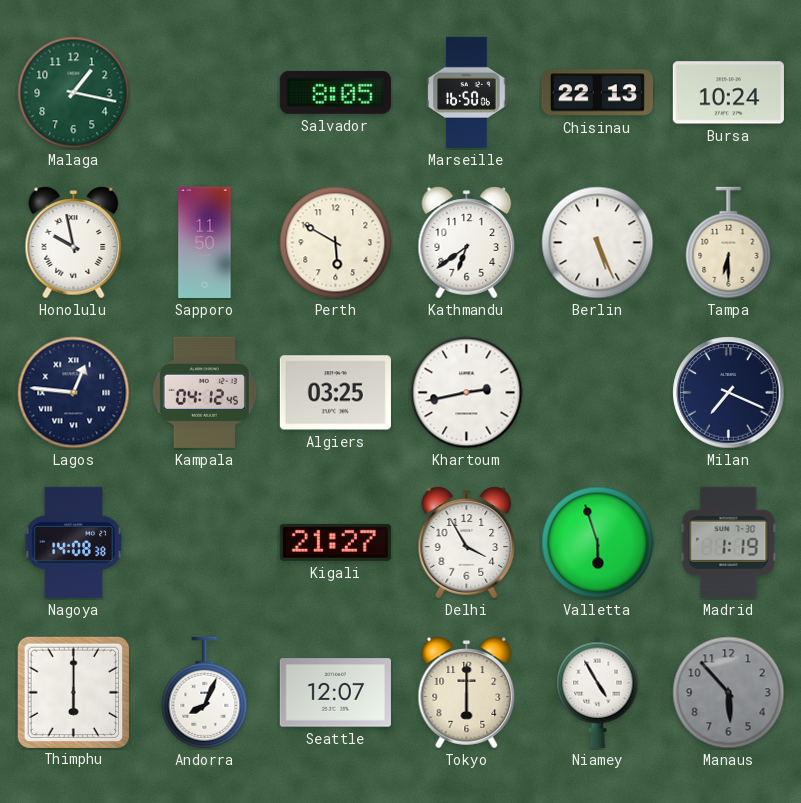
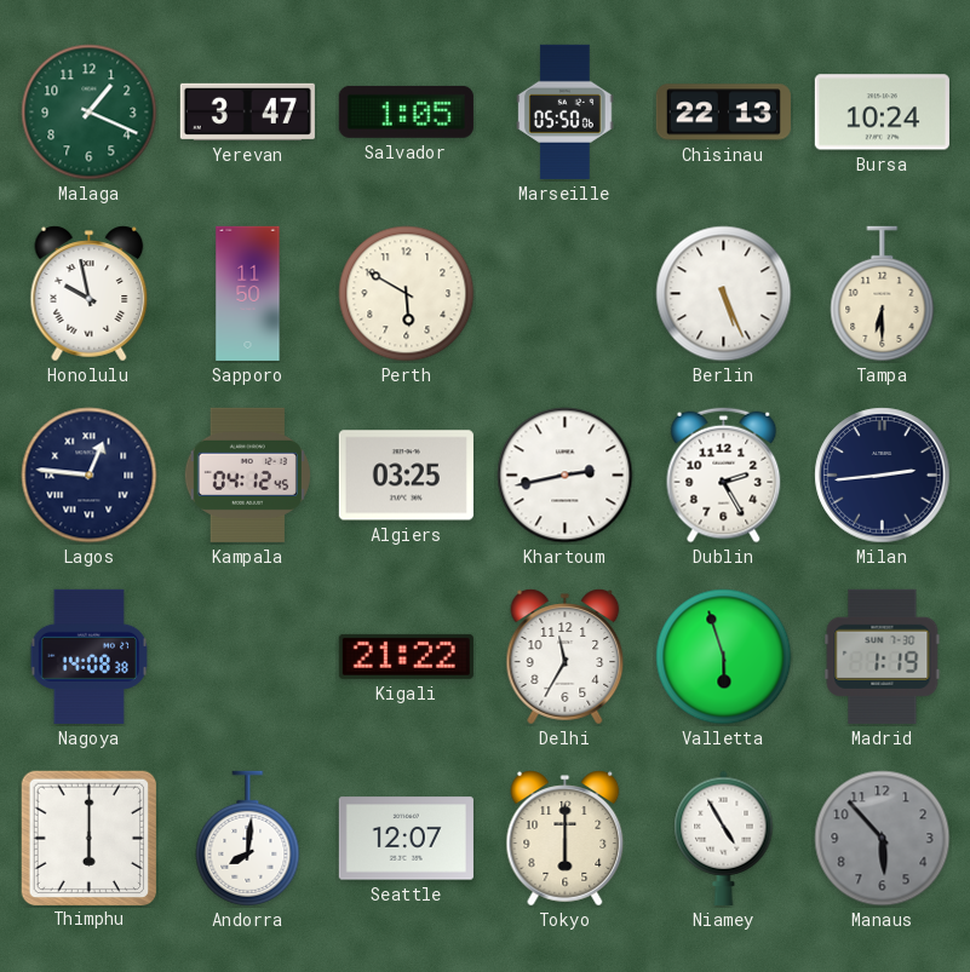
Malaga: 1:17 -> 1:19
Yerevan: none -> 3:47
Salvador: 8:05 -> 1:05
Marseille: 16:50 -> 05:50
Kathmandu: 6:39 -> none
Dublin: none -> 2:25
Milan: 7:19 -> 2:44
Kigali: 21:27 -> 21:22
Delhi: 3:55 -> 11:35
Andorra: 8:04 -> 8:01
